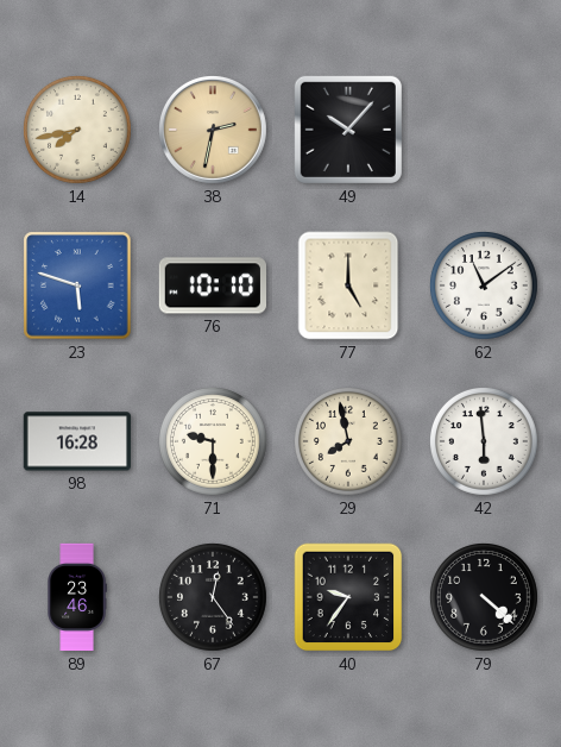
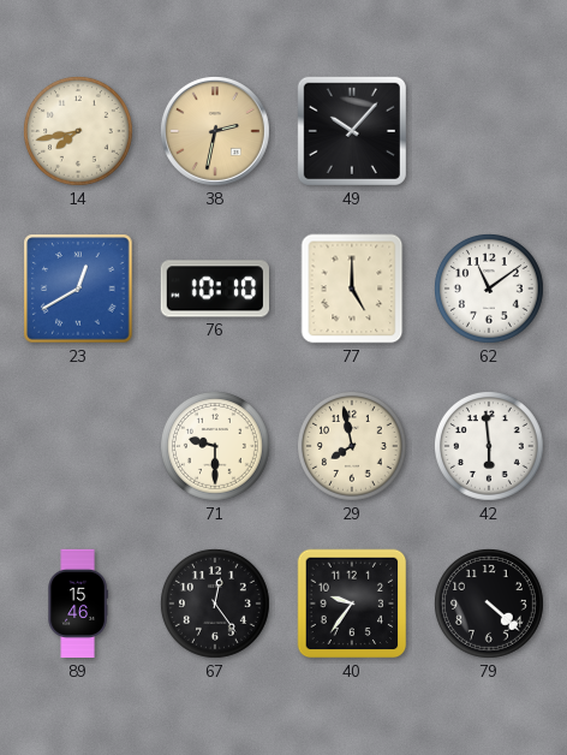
23: 5:48 -> 12:40
98: 16:28 -> none
89: 23:46 -> 15:46
